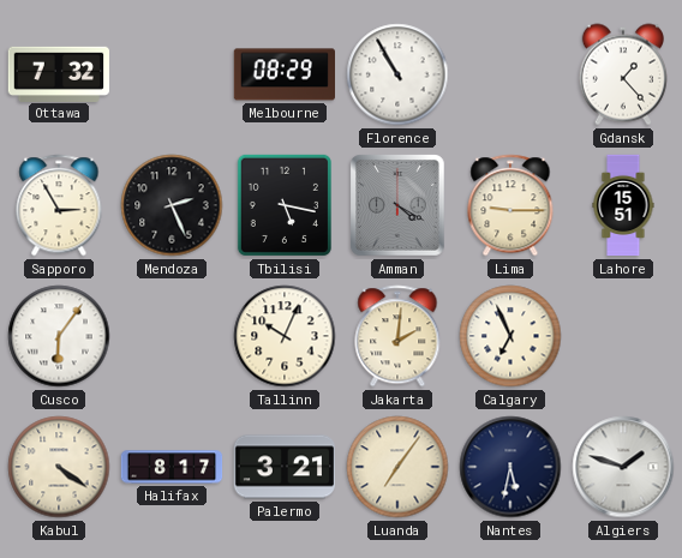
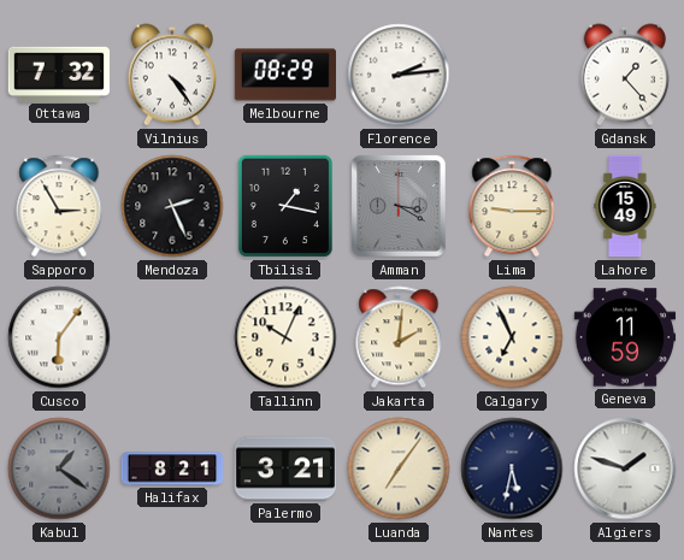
Vilnius: none -> 4:24
Florence: 10:55 -> 2:14
Tbilisi: 5:17 -> 1:17
Amman: 4:20 -> 3:20
Lahore: 15:51 -> 15:49
Geneva: none -> 11:59
Kabul: 4:21 -> 1:21
Kabul dial: cream -> grey
Halifax: 8:17 -> 8:21
